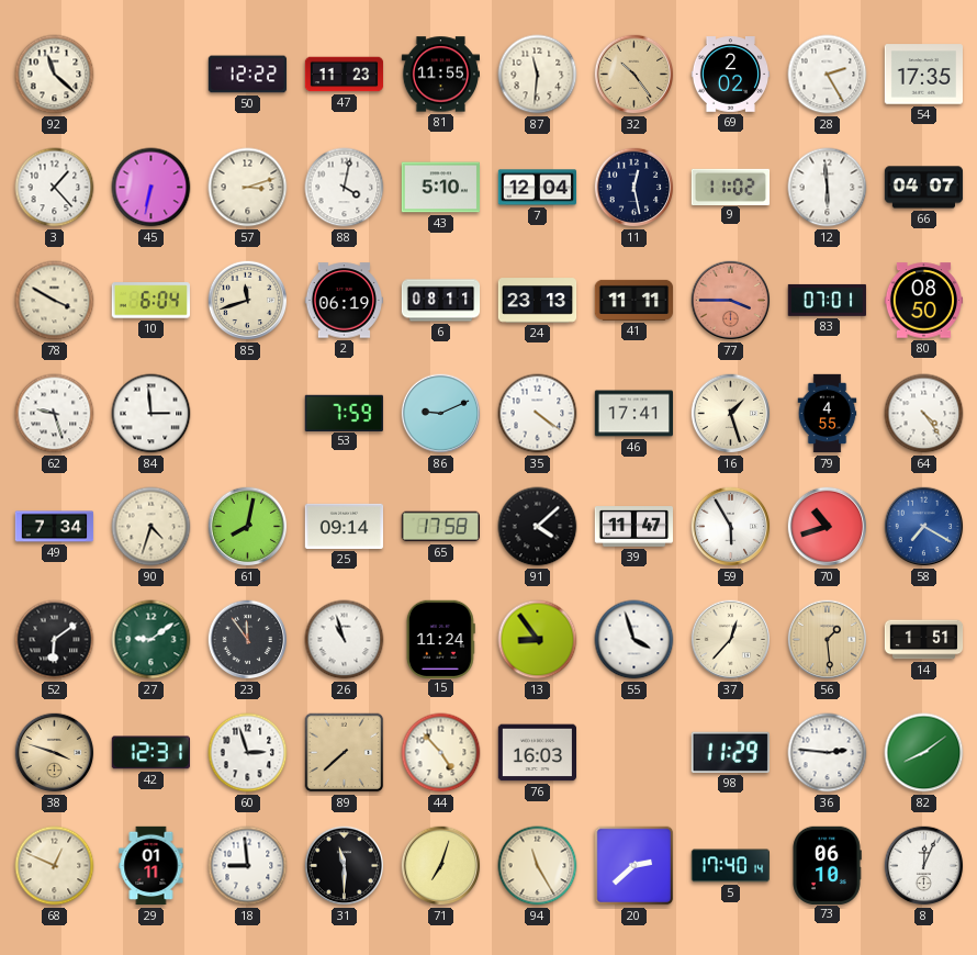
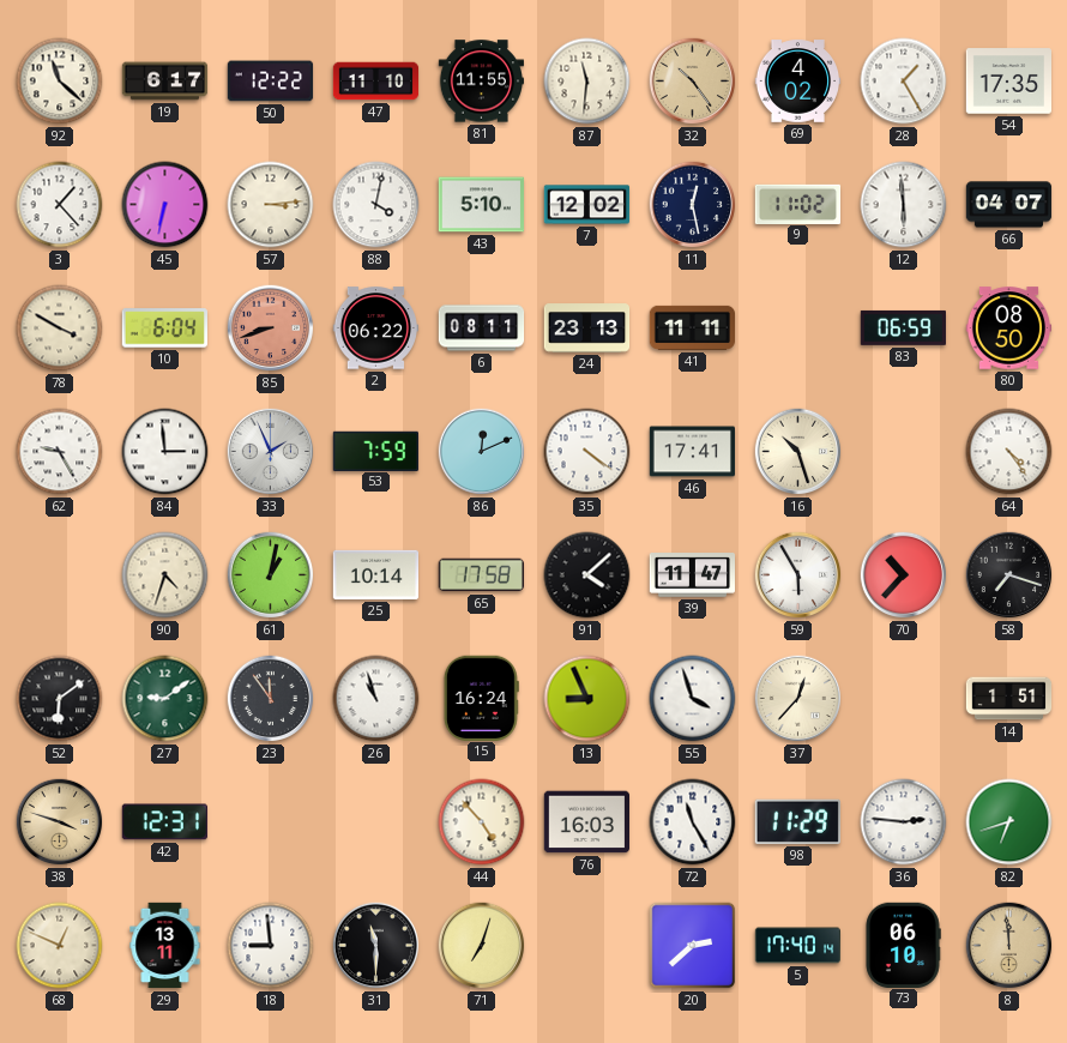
19: none -> 6:17
47: 11:23 -> 11:10
69: 2:02 -> 4:02
28: 2:25 -> 1:25
57: 3:12 -> 3:14
7: 12:04 -> 12:02
85: 11:42 -> 8:42
85 dial: cream -> salmon
2: 06:19 -> 06:22
77: 3:45 -> none
83: 07:01 -> 06:59
62: 9:27 -> 9:25
33: none -> 1:56
86: 9:11 -> 12:11
16: 1:27 -> 10:27
79: 4:55 -> none
49: 7:34 -> none
61: 8:02 -> 1:02
25: 09:14 -> 10:14
70: 10:42 -> 10:37
58: 7:20 -> 7:18
58 dial: blue -> black
15: 11:24 -> 16:24
13: 8:54 -> 8:56
56: 1:29 -> none
60: 2:57 -> none
89: 7:38 -> none
72: none -> 11:25
82: 8:09 -> 6:42
29: 01:11 -> 13:11
94: 11:25 -> none
8: 12:04 -> 11:59
8 dial: white -> champagne
